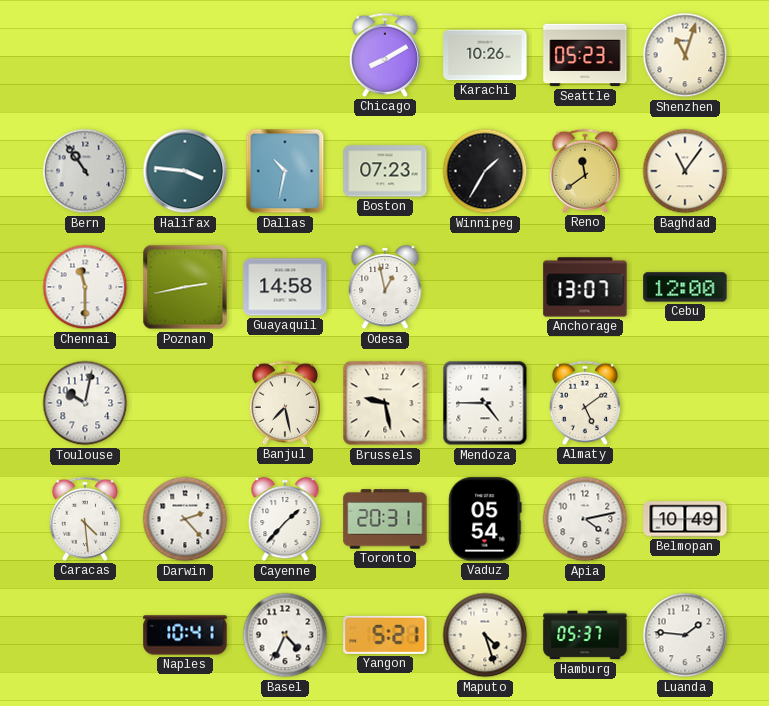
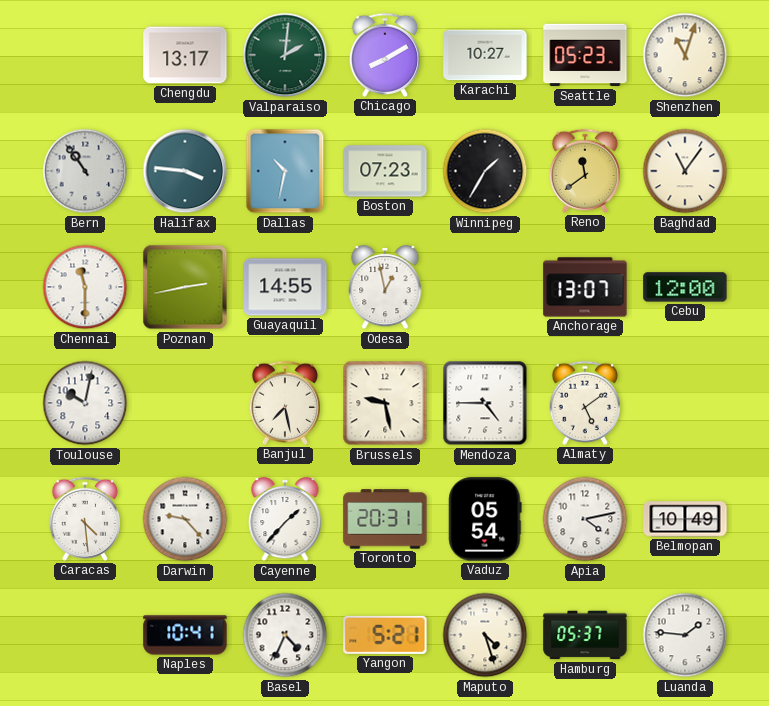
Chengdu: none -> 13:17
Valparaiso: none -> 2:01
Karachi: 10:26 -> 10:27
Guayaquil: 14:58 -> 14:55
Darwin: 2:23 -> 9:23
